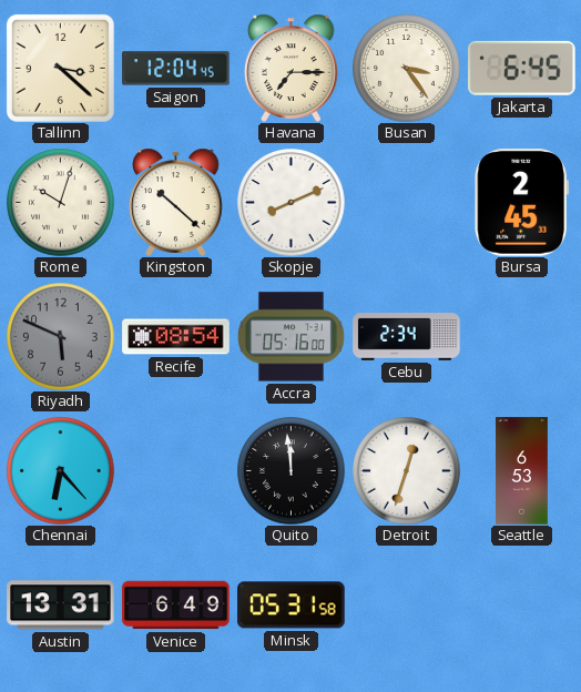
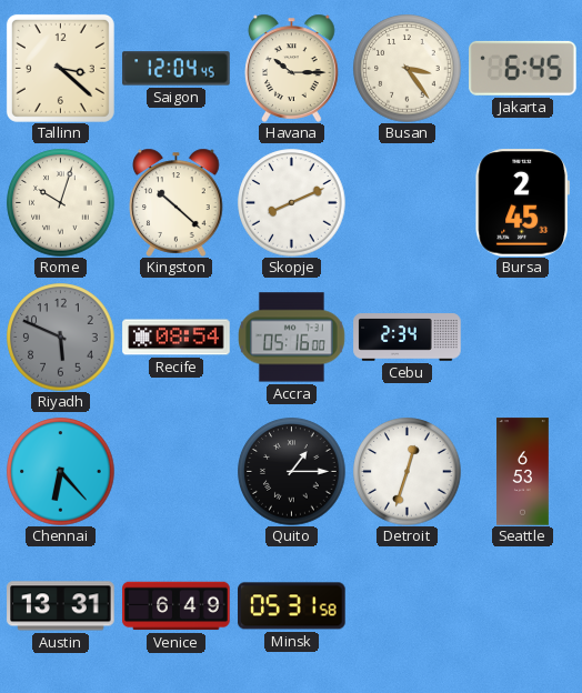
Havana: 7:15 -> 10:15
Quito: 11:59 -> 1:15
